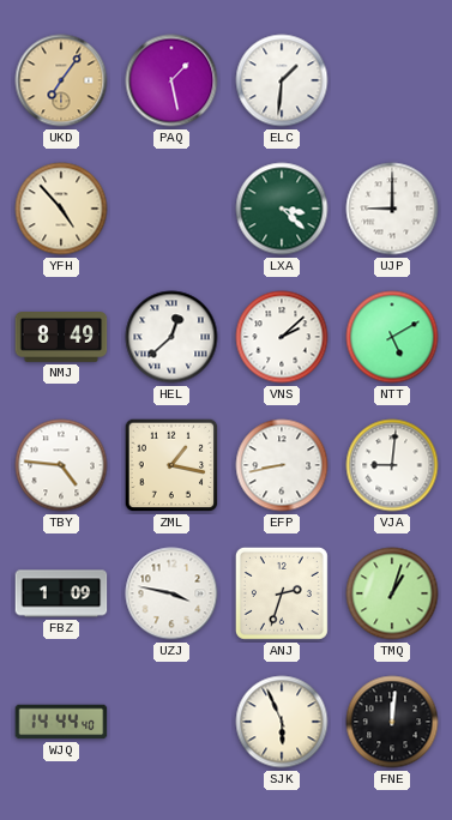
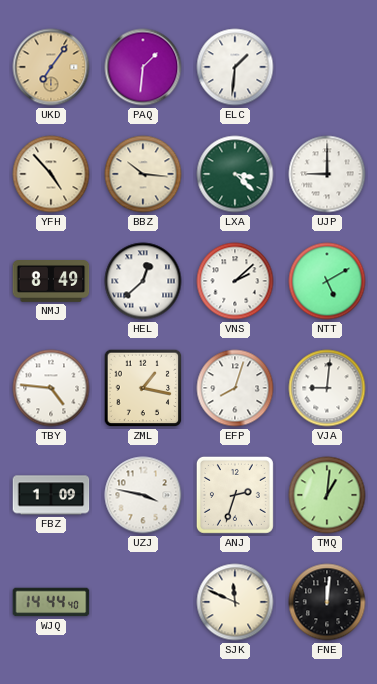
PAQ: 1:28 -> 1:31
BBZ: none -> 10:16
EFP: 8:43 -> 8:03
TMQ: 1:03 -> 1:01
SJK: 5:56 -> 11:49
